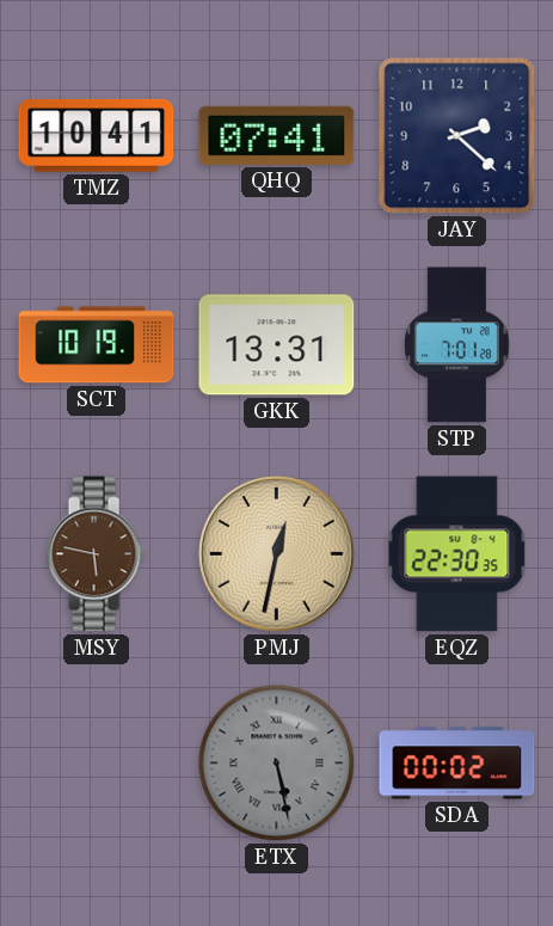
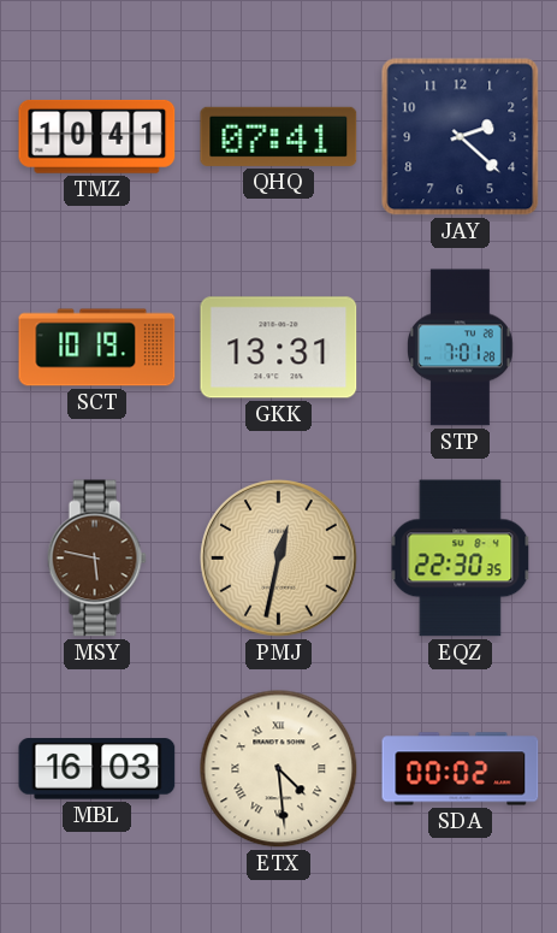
MBL: none -> 16:03
ETX: 5:28 -> 4:29
ETX dial: grey -> cream
